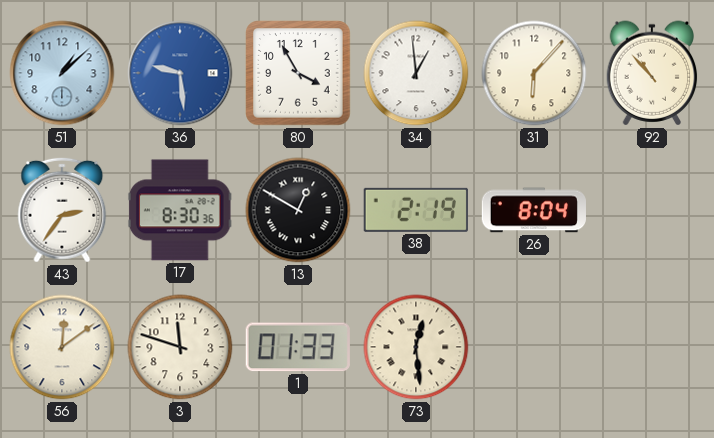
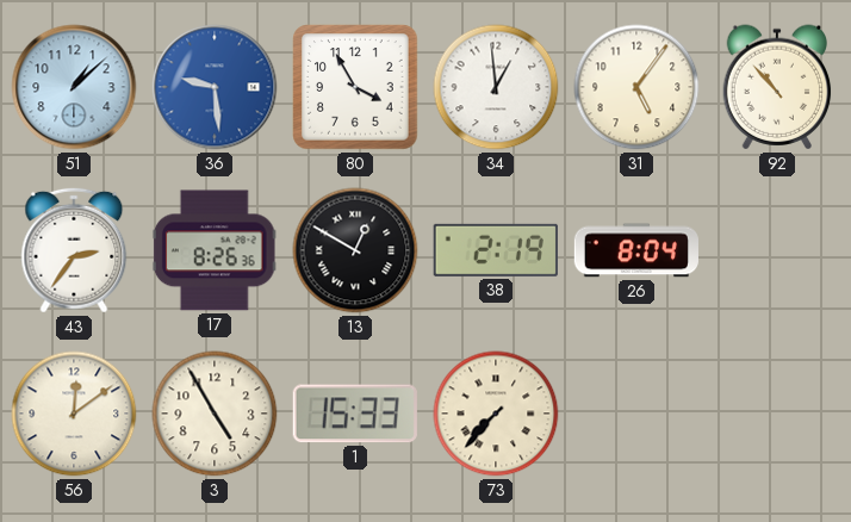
31: 6:07 -> 5:06
17: 8:30 -> 8:26
3: 11:48 -> 4:55
1: 01:33 -> 15:33
73: 12:29 -> 7:37
